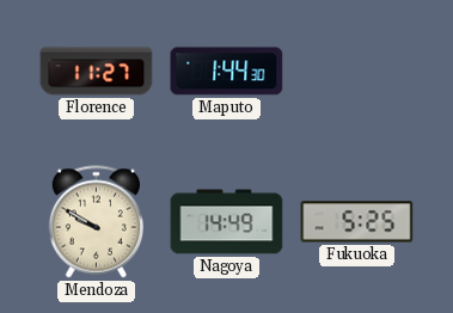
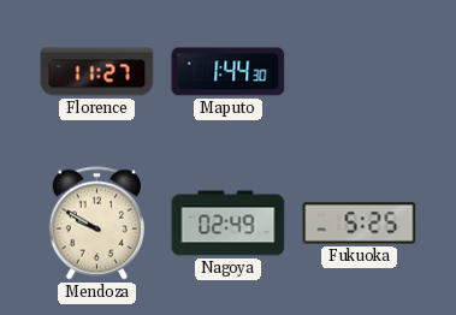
Nagoya: 14:49 -> 02:49
